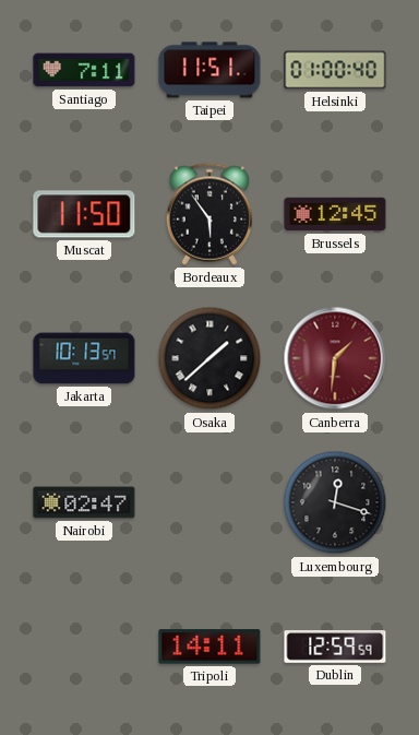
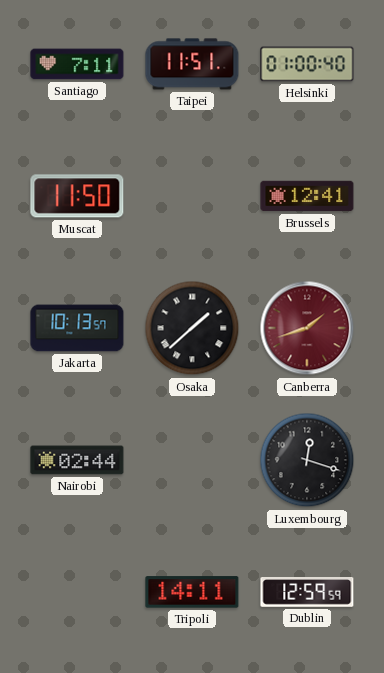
Bordeaux: 5:54 -> none
Brussels: 12:45 -> 12:41
Canberra: 1:31 -> 1:42
Nairobi: 02:47 -> 02:44
